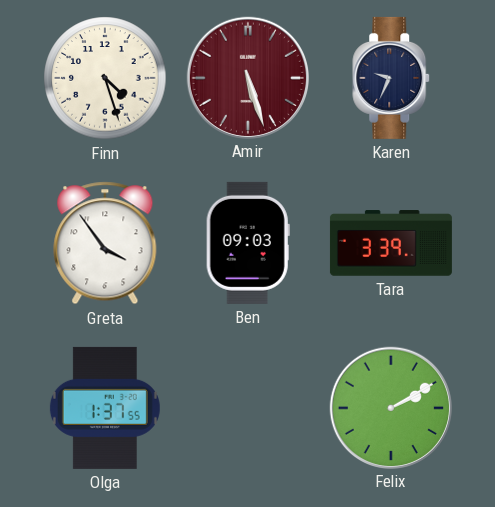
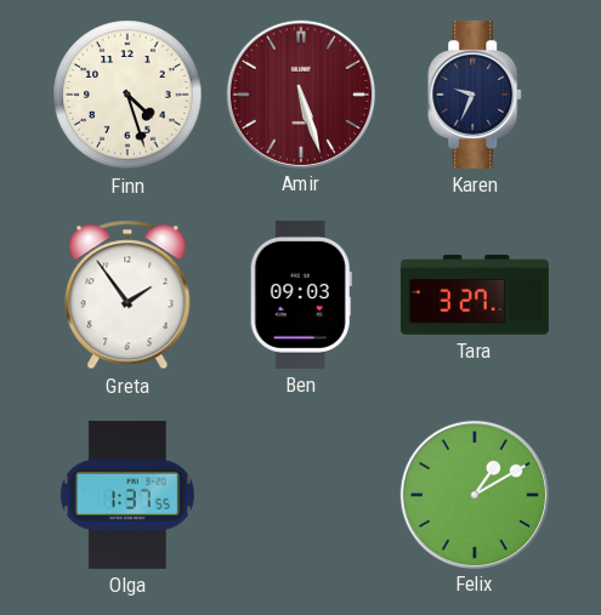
Greta: 3:54 -> 1:54
Tara: 3:39 -> 3:27
Felix: 2:10 -> 1:10
